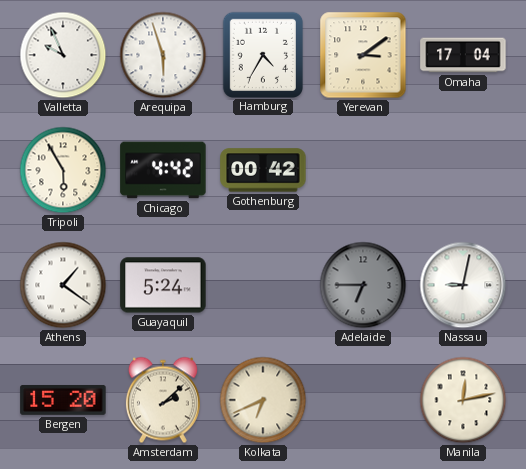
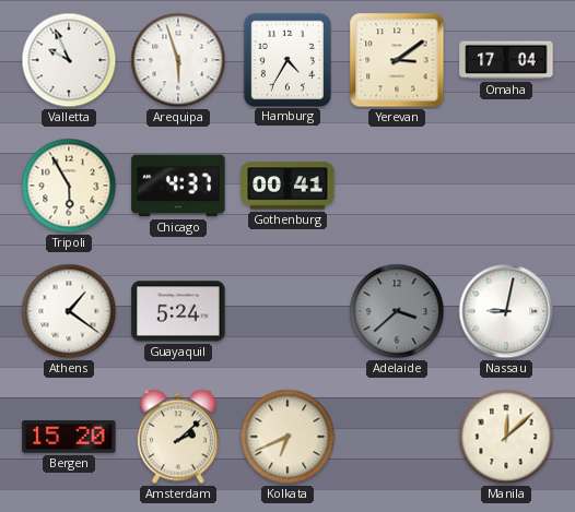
Chicago: 4:42 -> 4:37
Gothenburg: 00:42 -> 00:41
Adelaide: 6:45 -> 3:38
Manila: 12:13 -> 12:08
